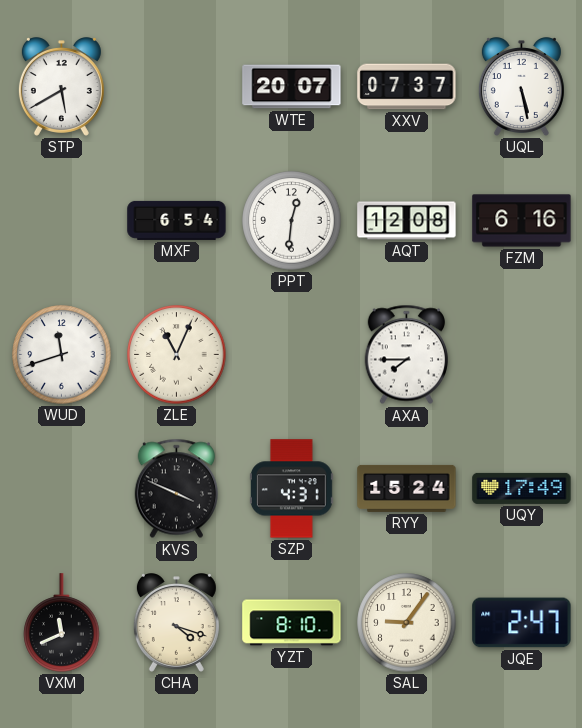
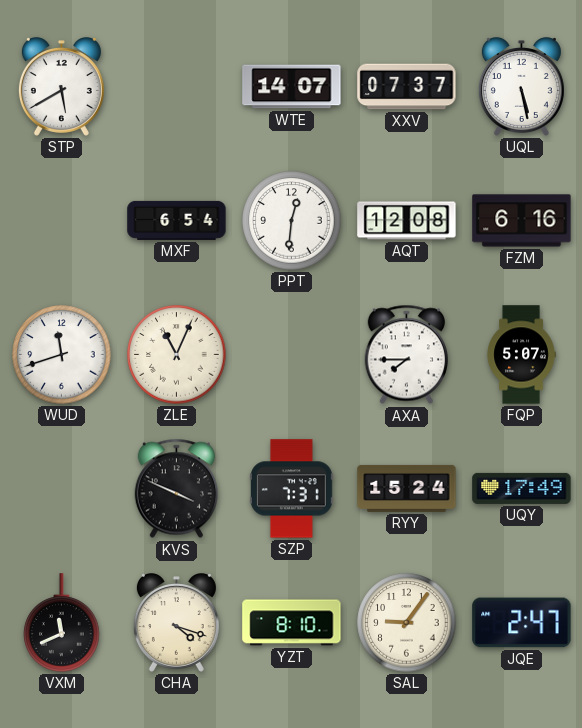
WTE: 20:07 -> 14:07
FQP: none -> 5:07
SZP: 4:31 -> 7:31
